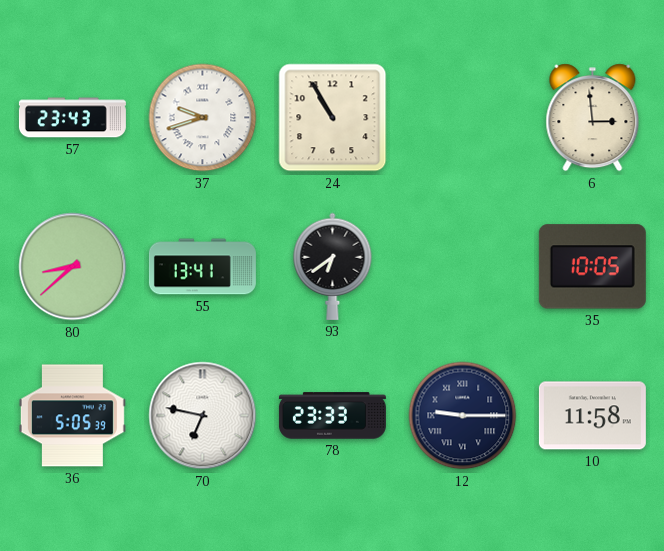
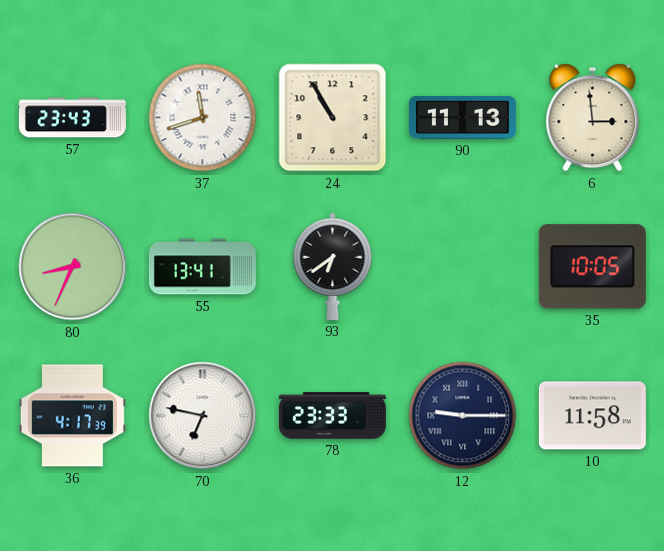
37: 9:42 -> 11:42
90: none -> 11:13
80: 8:38 -> 8:34
36: 5:05 -> 4:17
